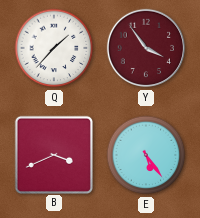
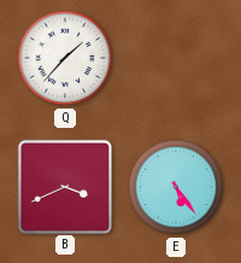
Y: 3:54 -> none
